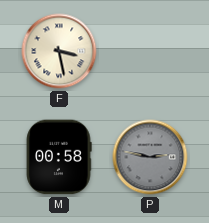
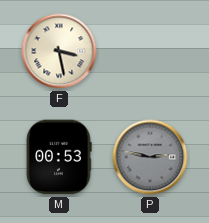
M: 00:58 -> 00:53
